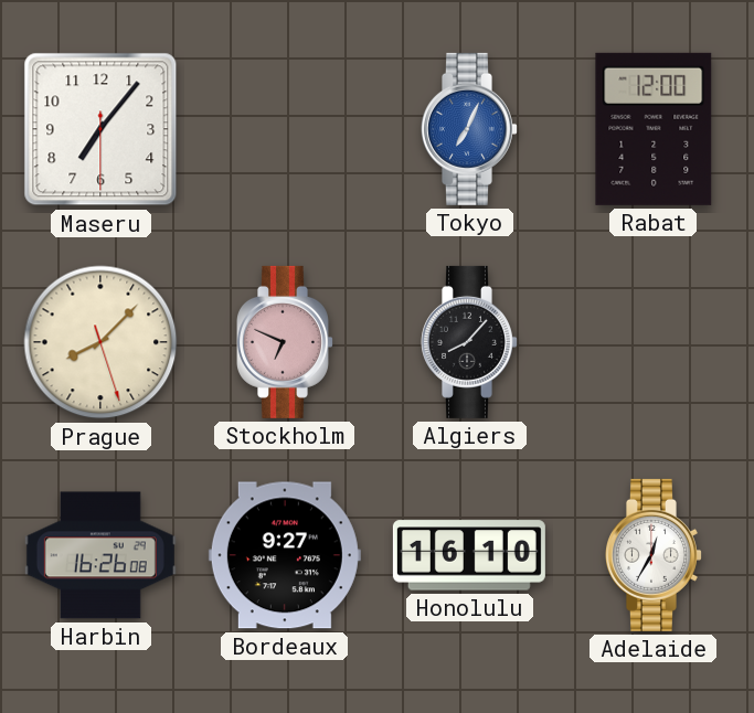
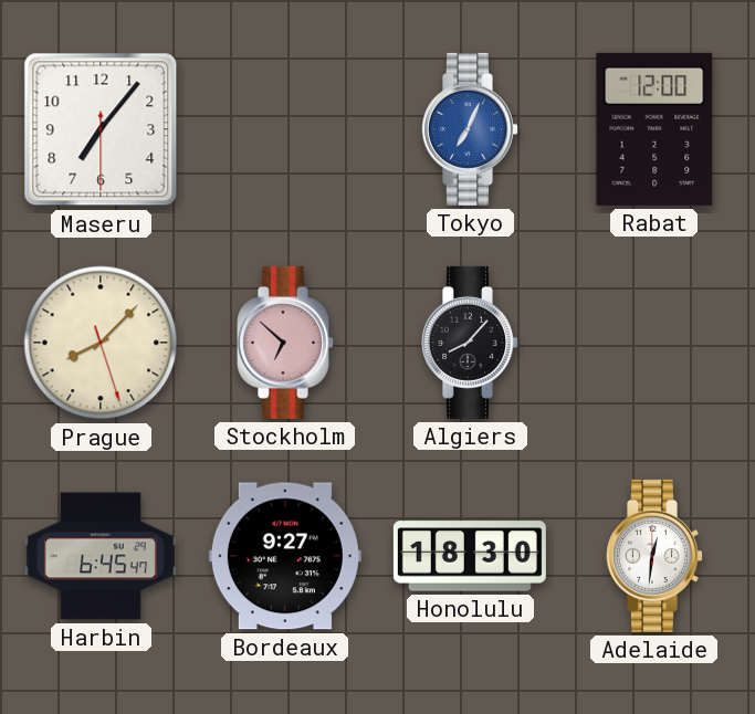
Stockholm: 6:49 -> 6:52
Harbin: 16:26 -> 6:45
Honolulu: 16:10 -> 18:30
Adelaide: 12:35 -> 12:31
